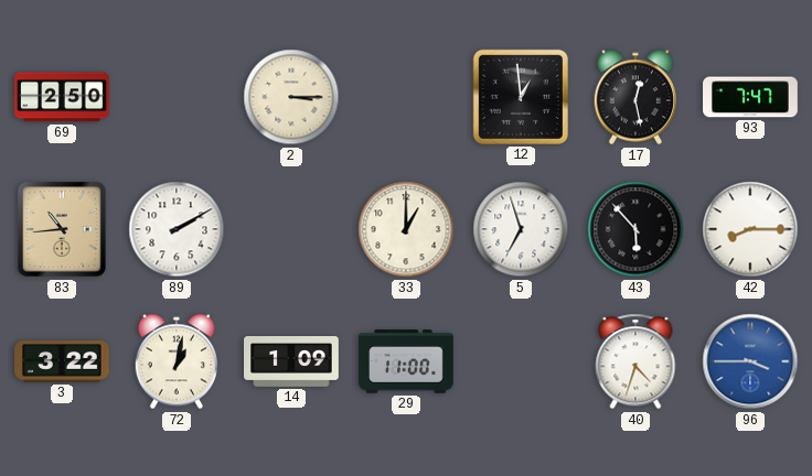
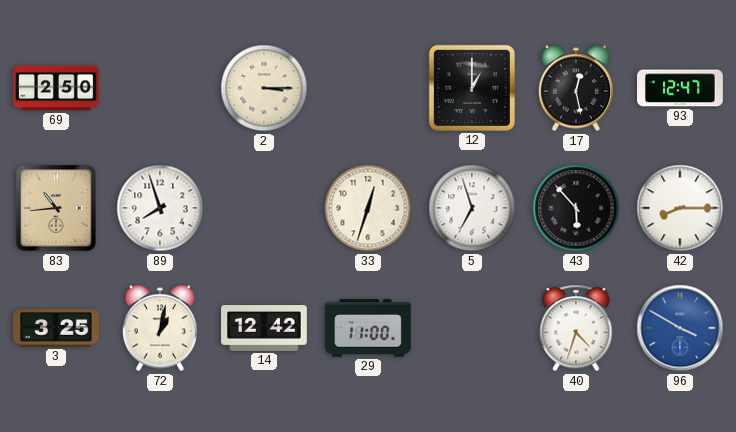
12: 12:59 -> 1:00
93: 7:47 -> 12:47
89: 2:10 -> 7:57
33: 1:00 -> 12:33
3: 3:22 -> 3:25
14: 1:09 -> 12:42
96: 3:45 -> 3:50
